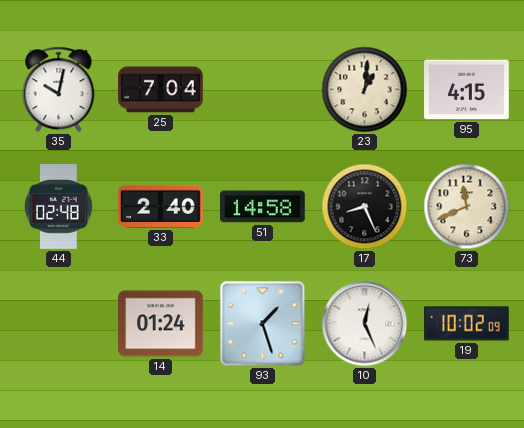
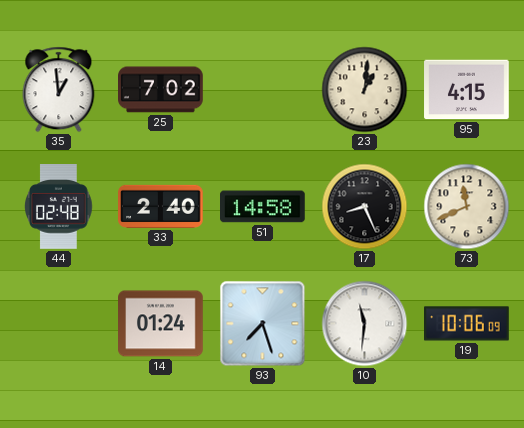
35: 10:02 -> 12:59
25: 7:04 -> 7:02
93: 1:27 -> 7:27
10: 12:26 -> 11:31
19: 10:02 -> 10:06
